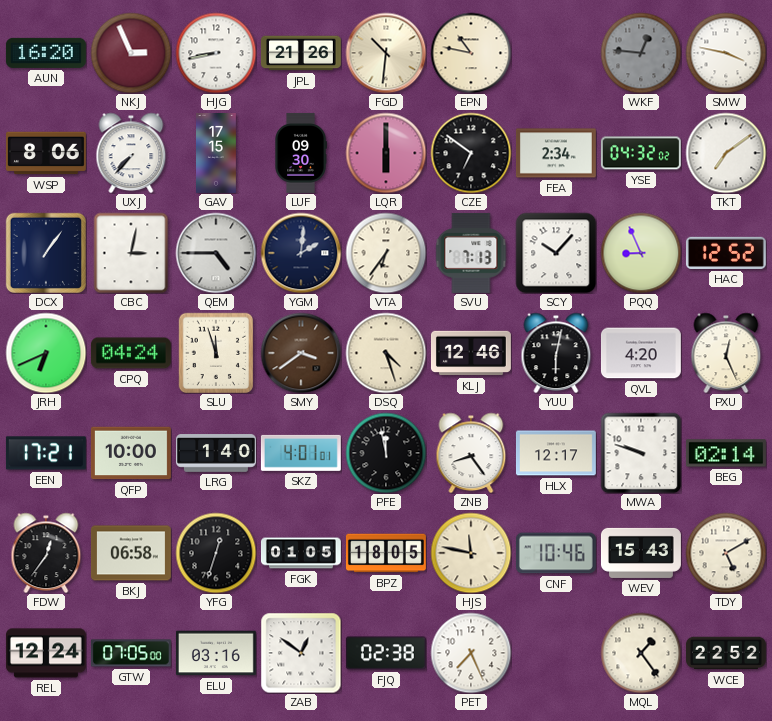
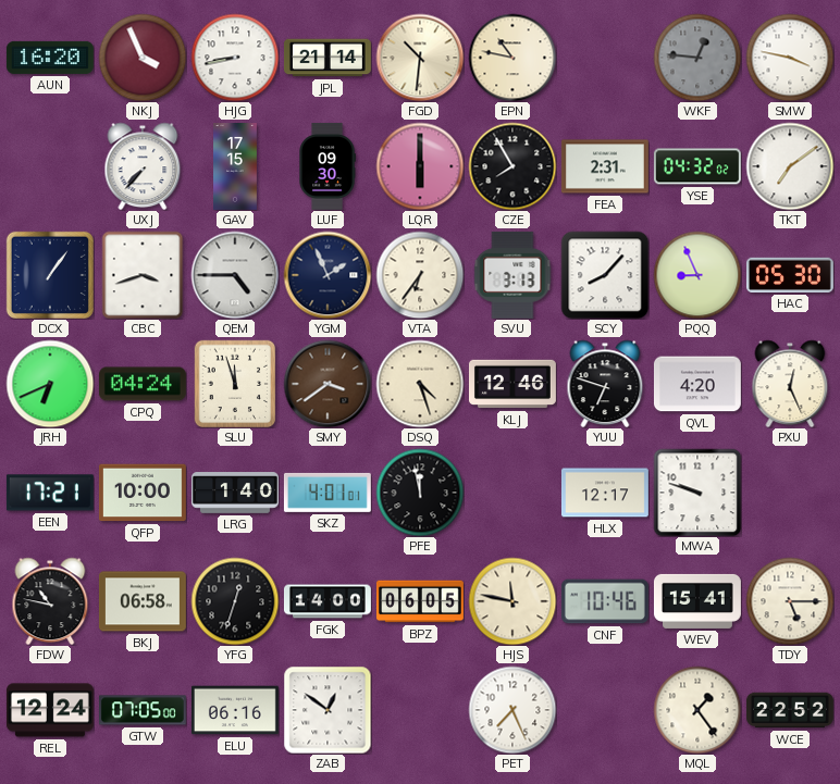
NKJ: 2:56 -> 3:56
JPL: 21:26 -> 21:14
WSP: 8:06 -> none
CZE: 6:51 -> 7:55
FEA: 2:34 -> 2:31
CBC: 3:02 -> 3:42
YGM: 2:01 -> 1:56
SVU: 7:13 -> 3:13
SCY: 10:07 -> 8:07
HAC: 12:52 -> 05:30
YUU: 6:02 -> 6:48
ZNB: 8:24 -> none
BEG: 02:14 -> none
FDW: 12:36 -> 10:47
FGK: 01:05 -> 14:00
BPZ: 18:05 -> 06:05
WEV: 15:43 -> 15:41
TDY: 5:10 -> 5:15
ELU: 03:16 -> 06:16
FJQ: 02:38 -> none
